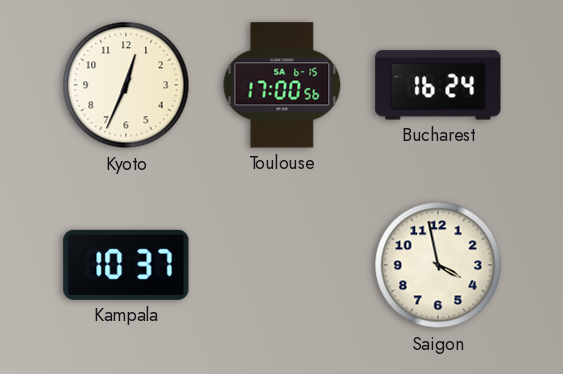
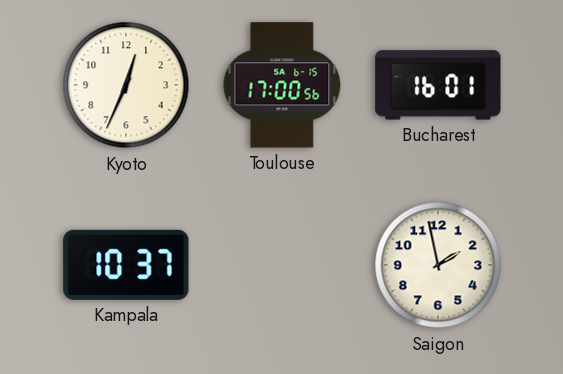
Bucharest: 16:24 -> 16:01
Saigon: 3:58 -> 1:58
